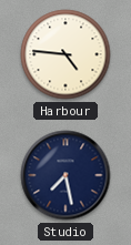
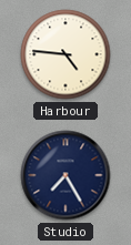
Studio: 7:28 -> 7:25
